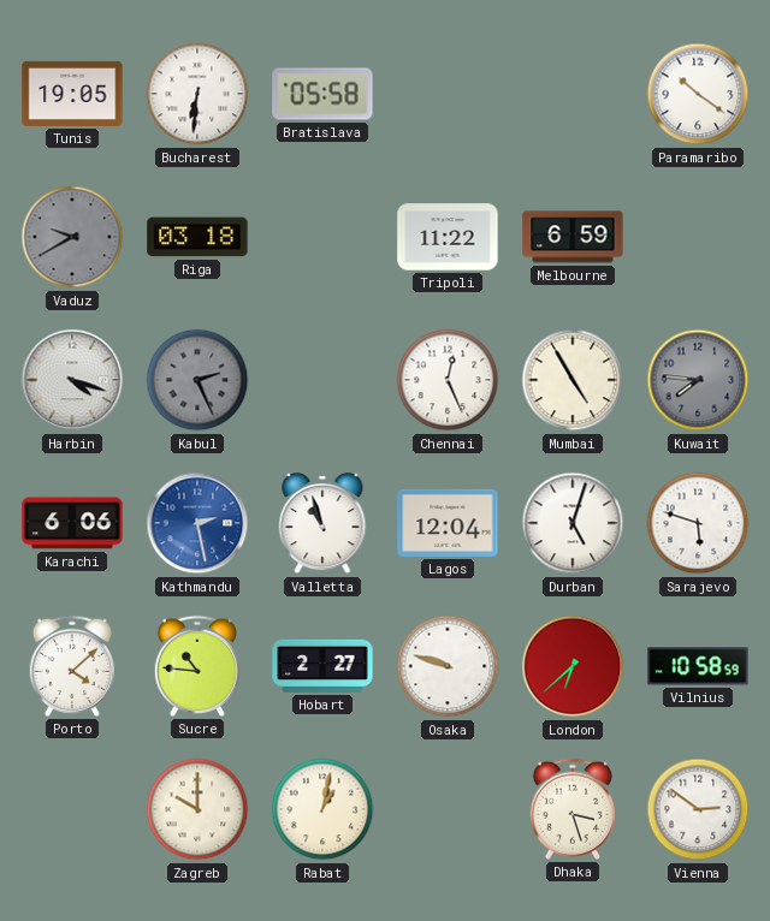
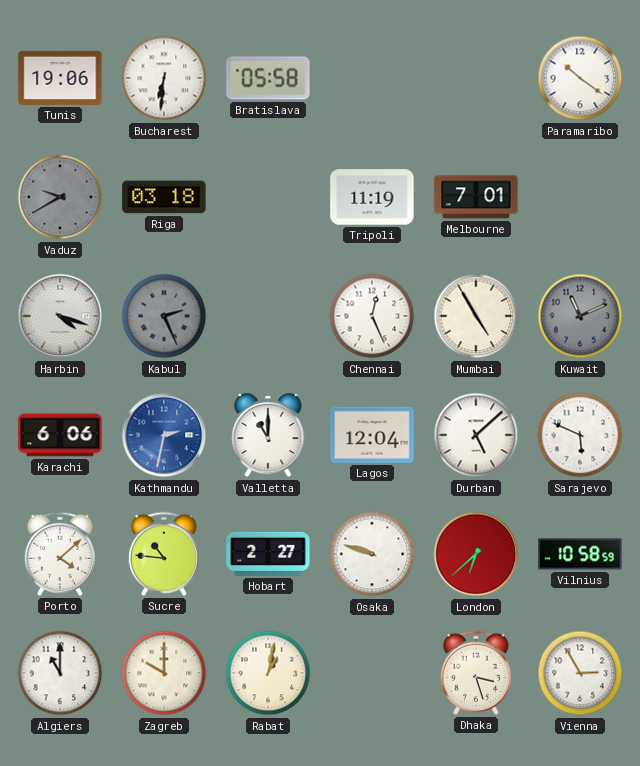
Tunis: 19:05 -> 19:06
Tripoli: 11:22 -> 11:19
Melbourne: 6:59 -> 7:01
Kuwait: 7:46 -> 11:11
Kathmandu: 2:28 -> 2:32
Valletta: 10:57 -> 11:00
Durban: 5:03 -> 5:08
Sarajevo: 5:48 -> 5:49
Algiers: none -> 11:00
Vienna: 2:51 -> 2:55
